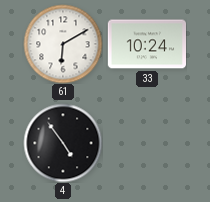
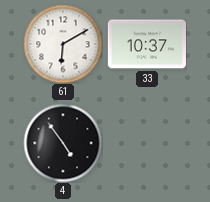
33: 10:24 -> 10:37
